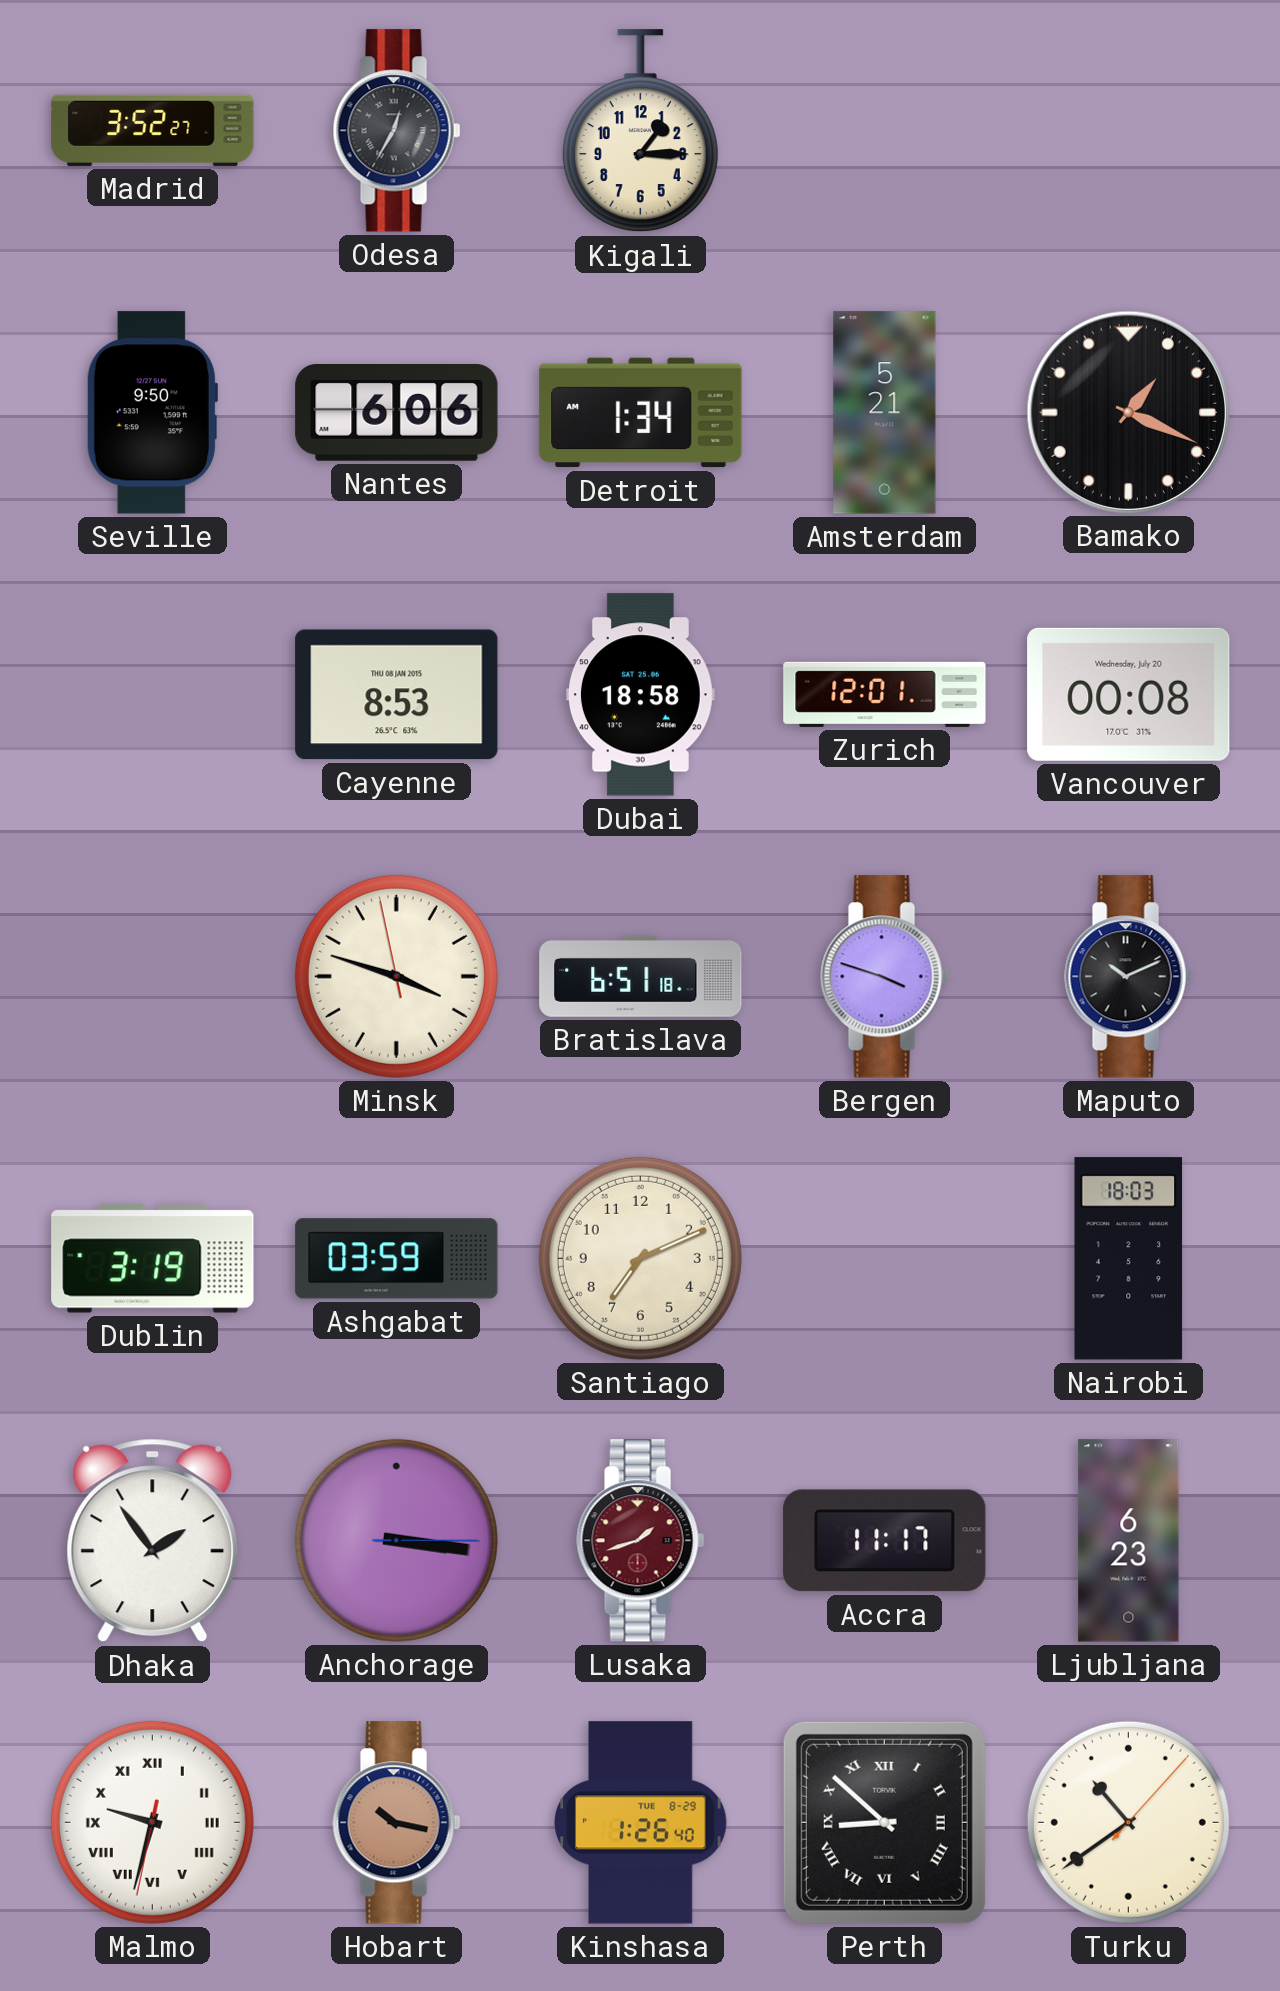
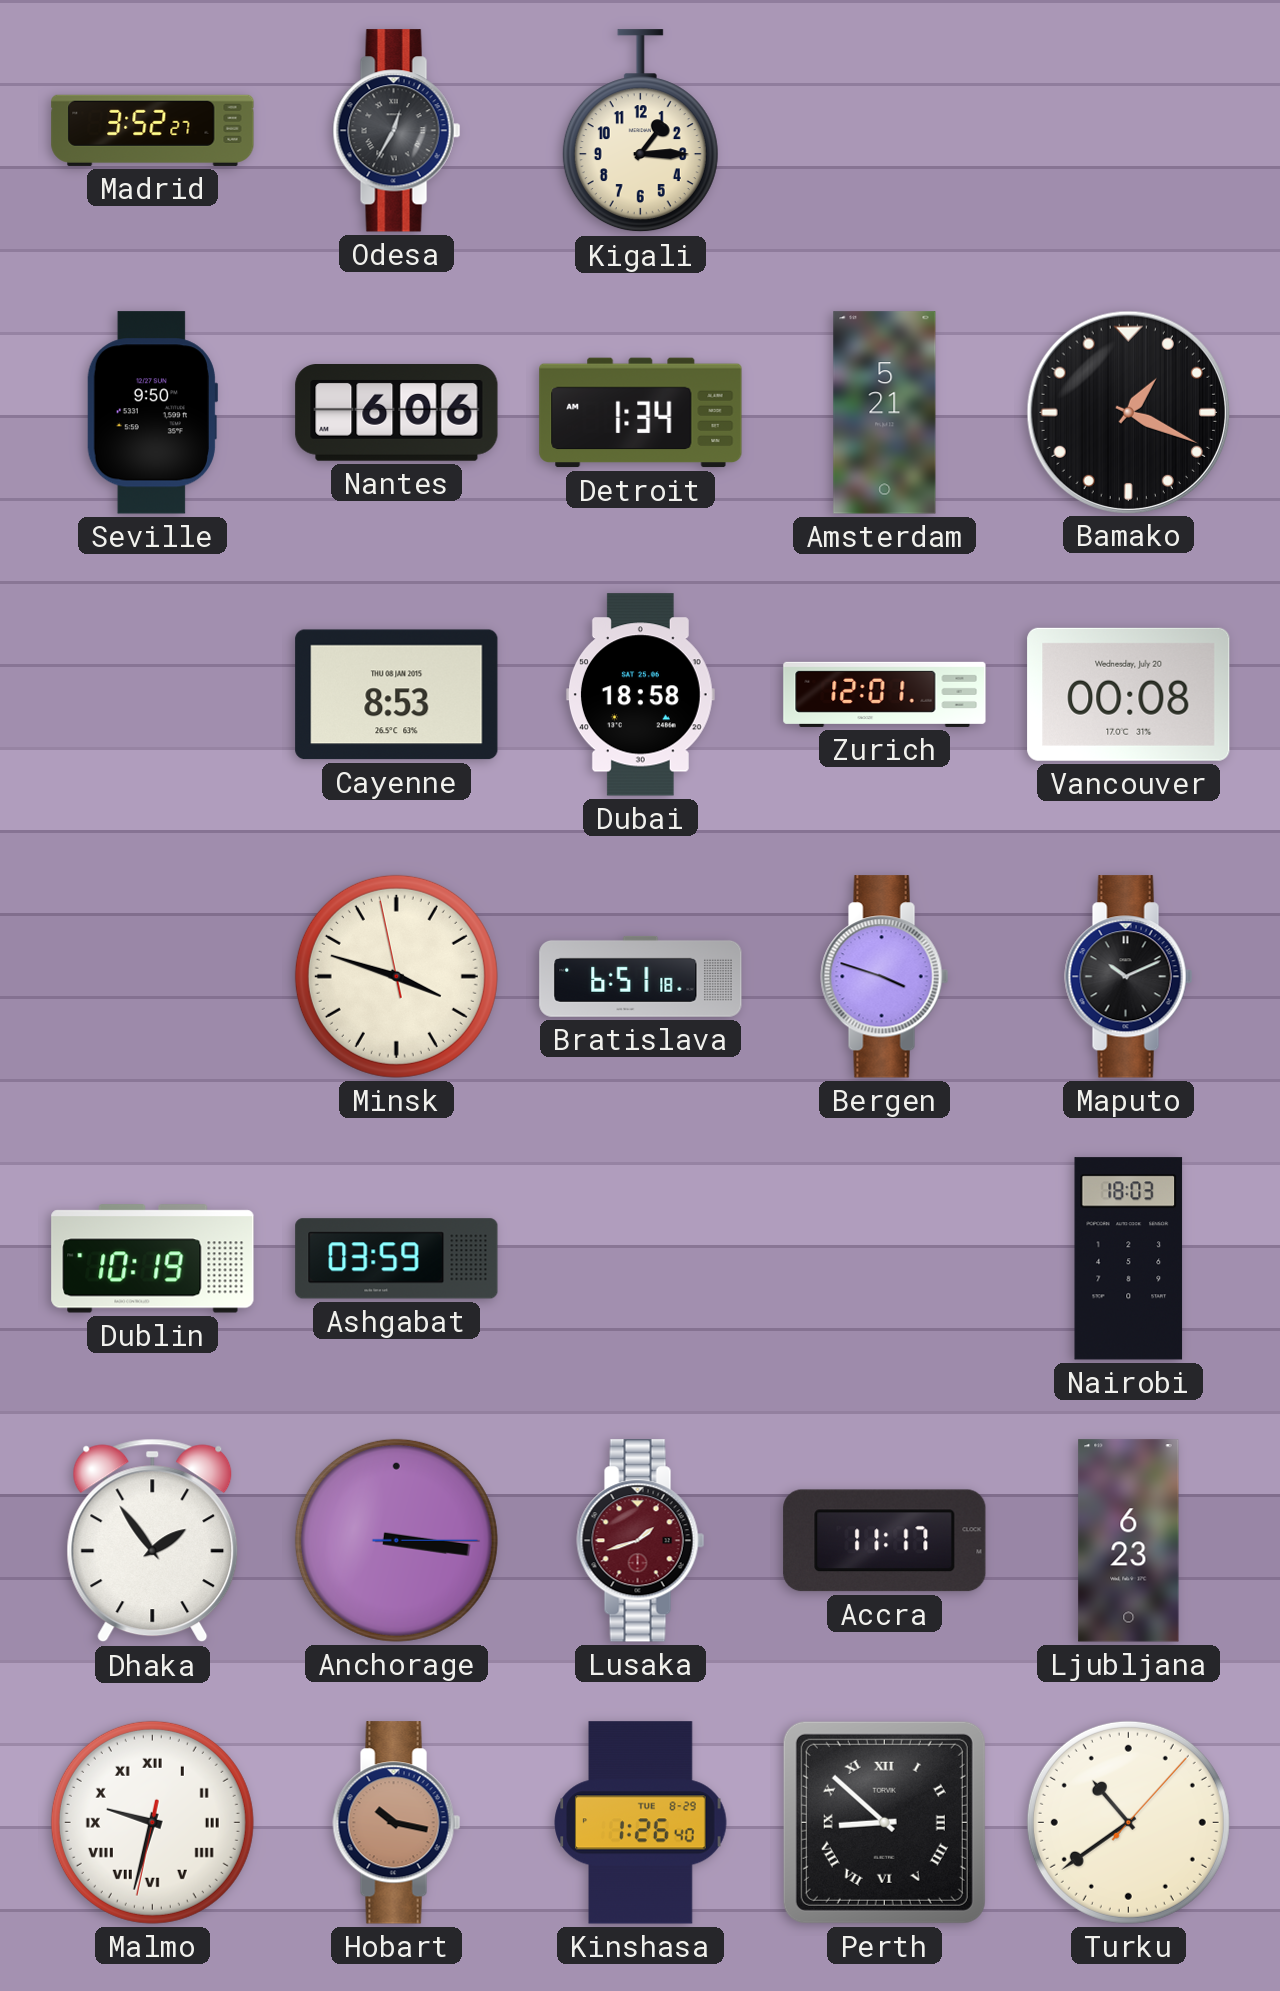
Dublin: 3:19 -> 10:19
Santiago: 7:11 -> none
